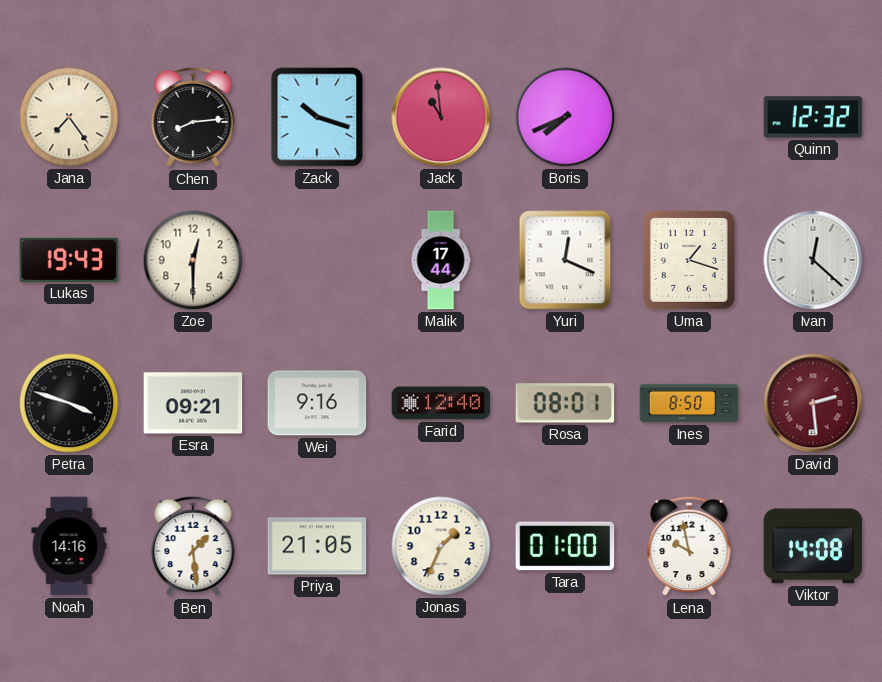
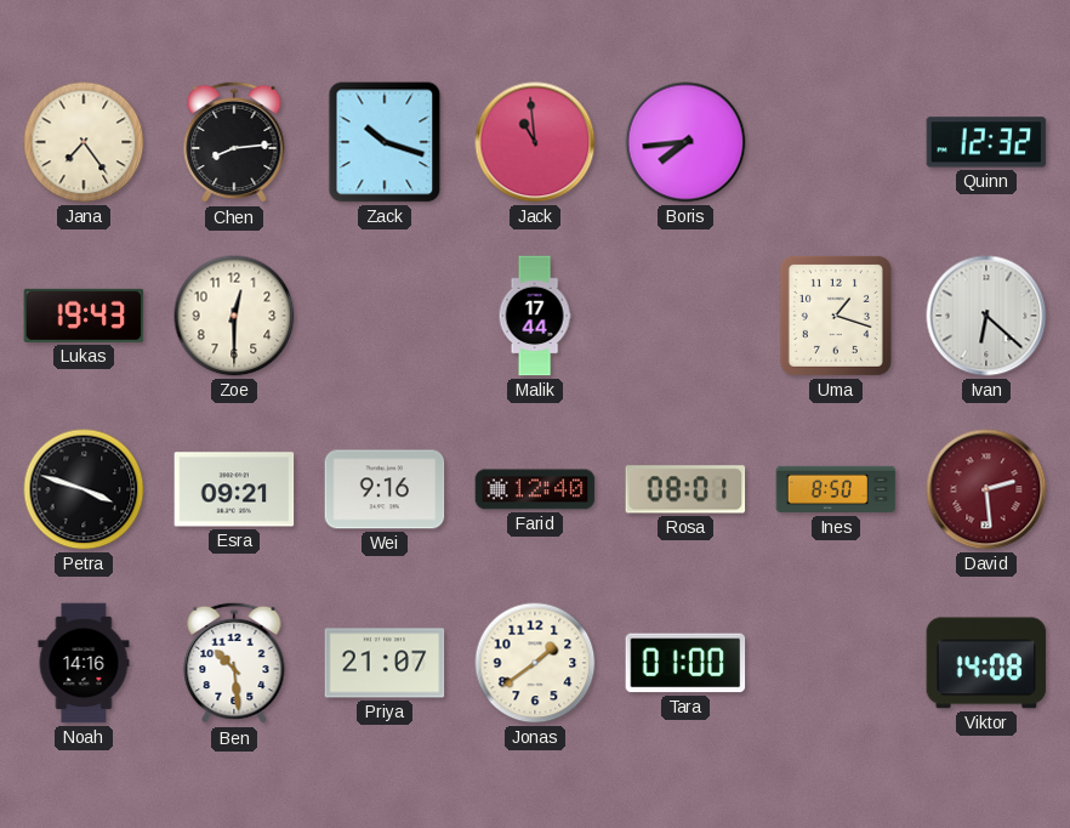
Boris: 7:41 -> 7:44
Yuri: 12:19 -> none
Ivan: 12:22 -> 6:22
Ben: 1:29 -> 10:29
Priya: 21:05 -> 21:07
Jonas: 1:34 -> 1:39
Lena: 9:58 -> none
